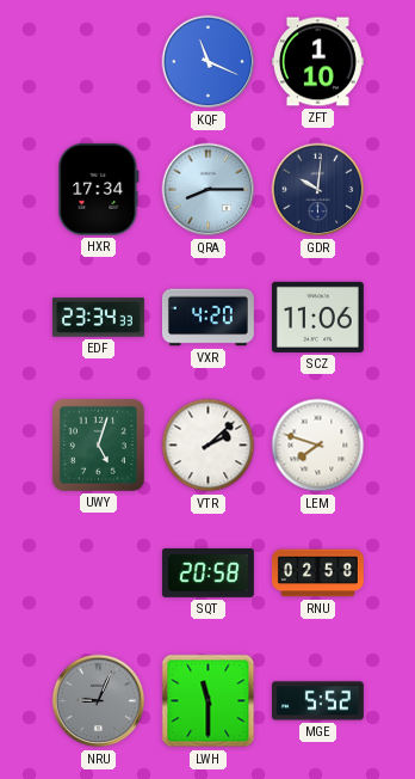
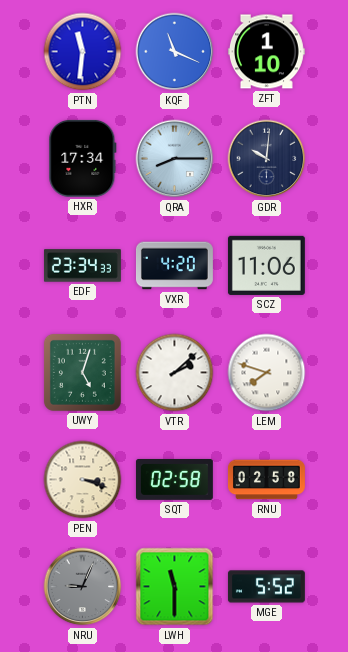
PTN: none -> 11:31
PEN: none -> 3:18
SQT: 20:58 -> 02:58
